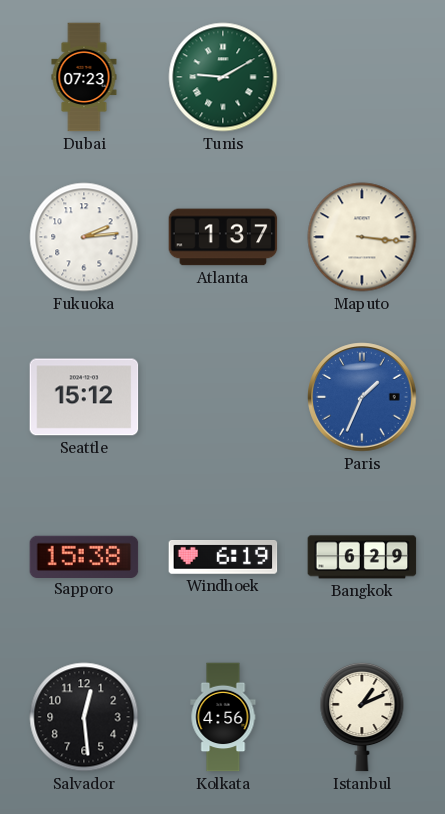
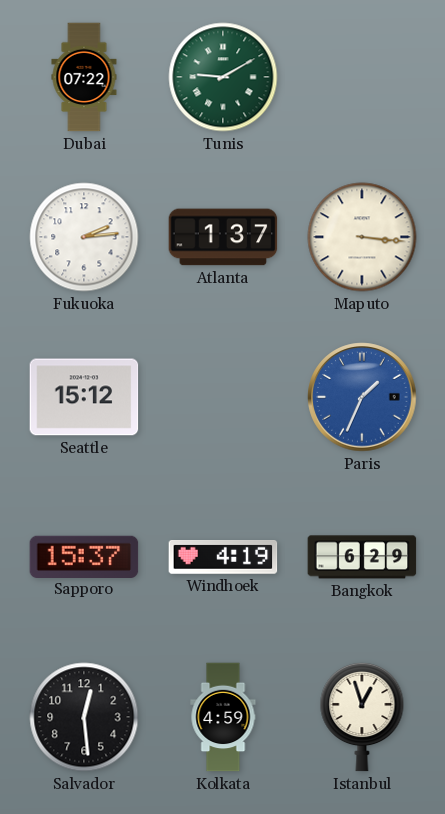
Dubai: 07:23 -> 07:22
Sapporo: 15:38 -> 15:37
Windhoek: 6:19 -> 4:19
Kolkata: 4:56 -> 4:59
Istanbul: 1:11 -> 12:57
